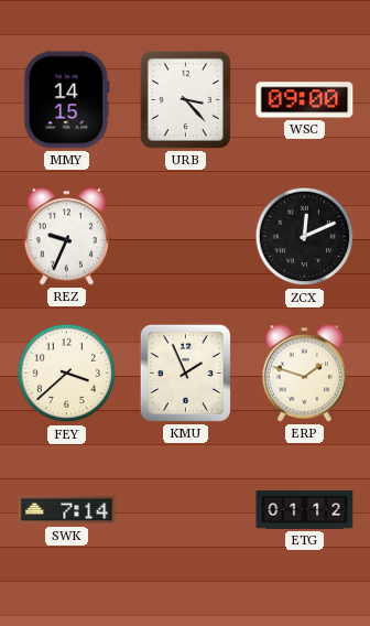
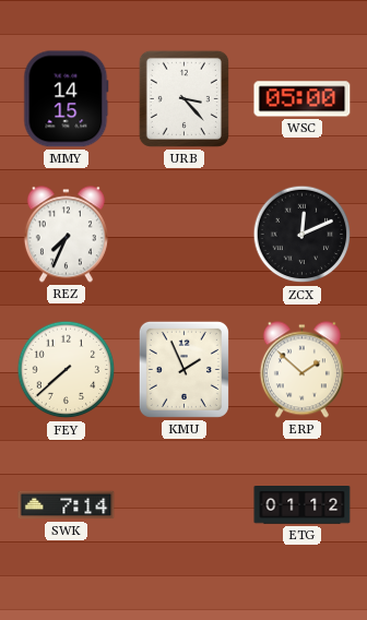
WSC: 09:00 -> 05:00
REZ: 9:34 -> 7:34
FEY: 3:38 -> 7:38
ERP: 1:48 -> 1:52
